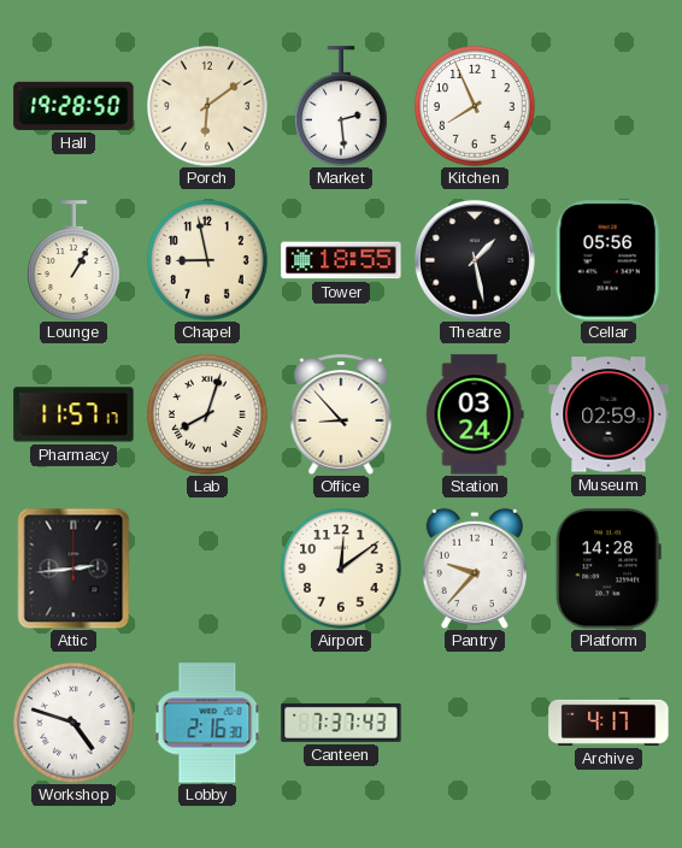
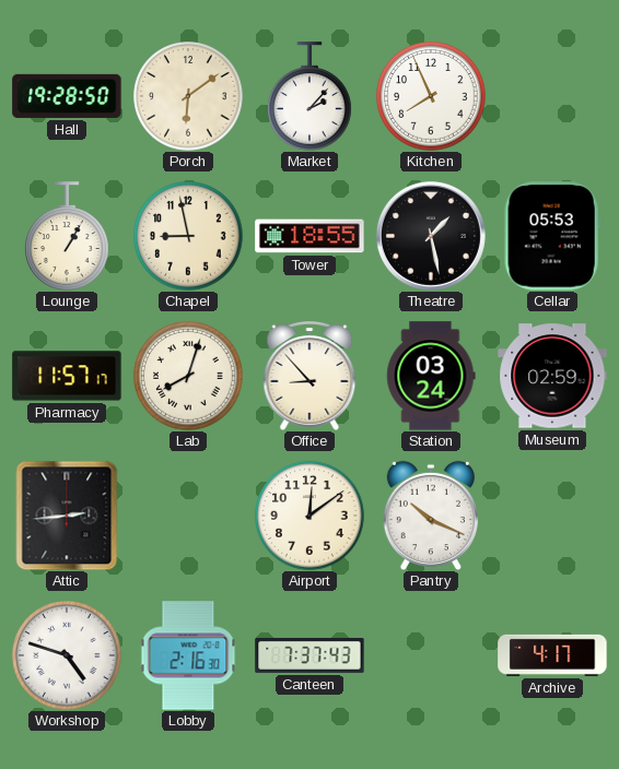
Market: 2:29 -> 2:07
Cellar: 05:56 -> 05:53
Pantry: 9:37 -> 10:19
Platform: 14:28 -> none
